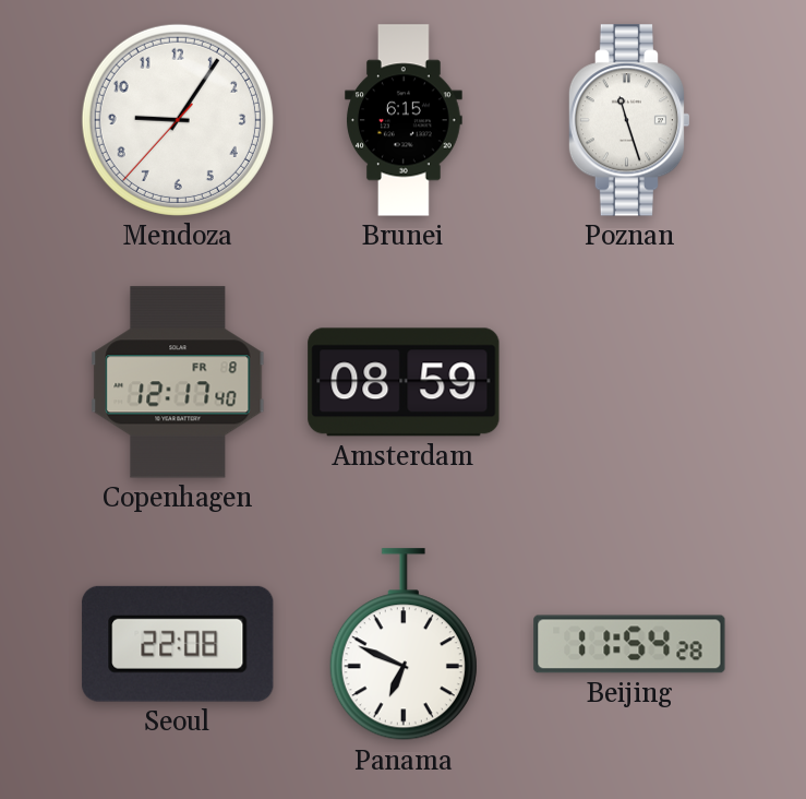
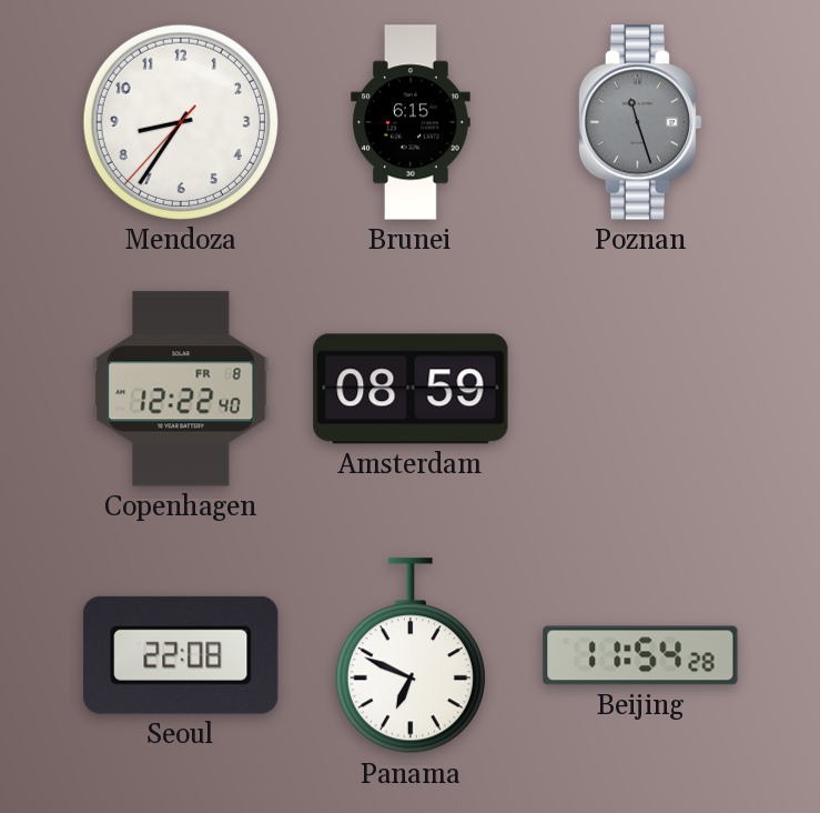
Mendoza: 9:05 -> 8:35
Poznan dial: white -> grey
Copenhagen: 12:17 -> 12:22
